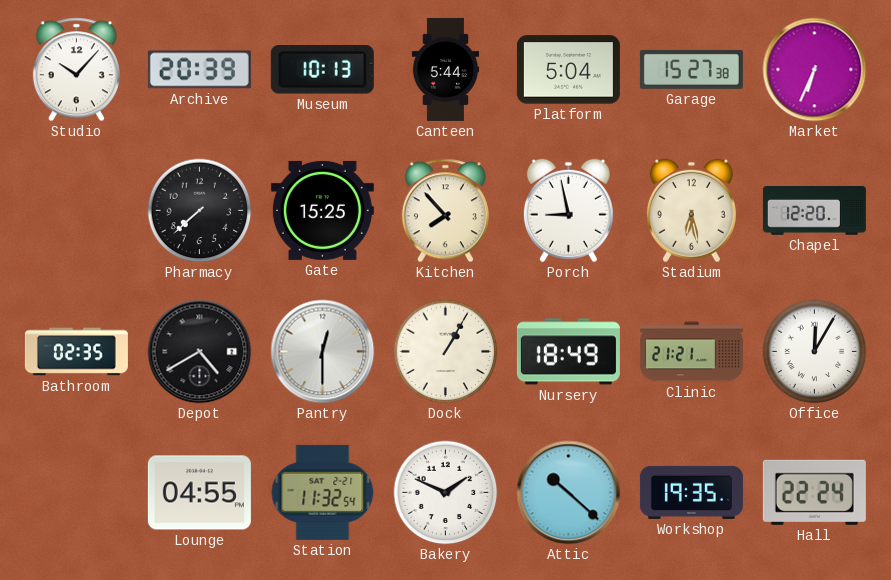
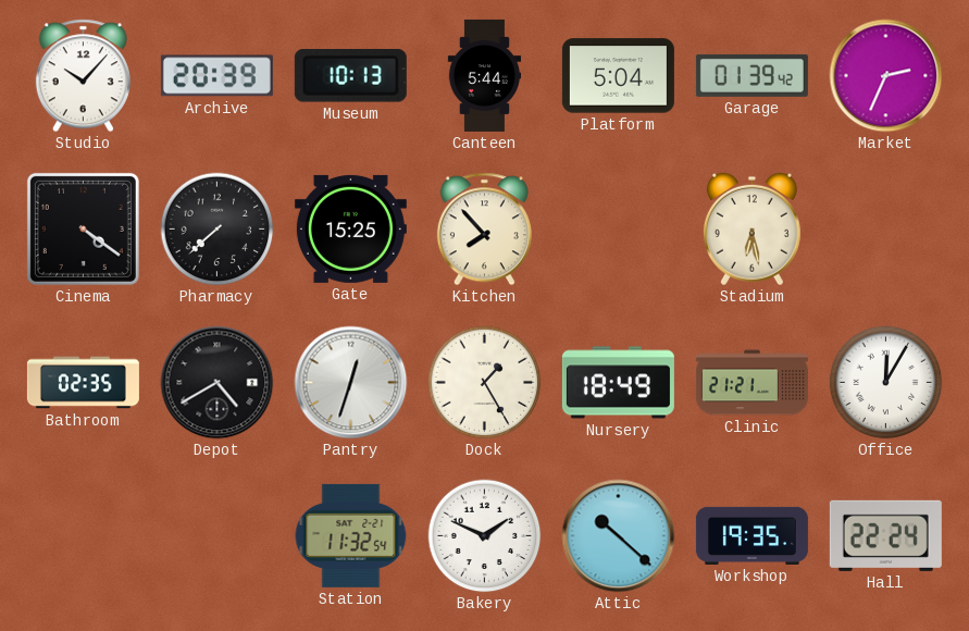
Garage: 15:27 -> 01:39
Market: 6:34 -> 2:34
Cinema: none -> 4:21
Porch: 8:58 -> none
Chapel: 12:20 -> none
Pantry: 12:30 -> 12:33
Dock: 1:05 -> 1:25
Lounge: 04:55 -> none
